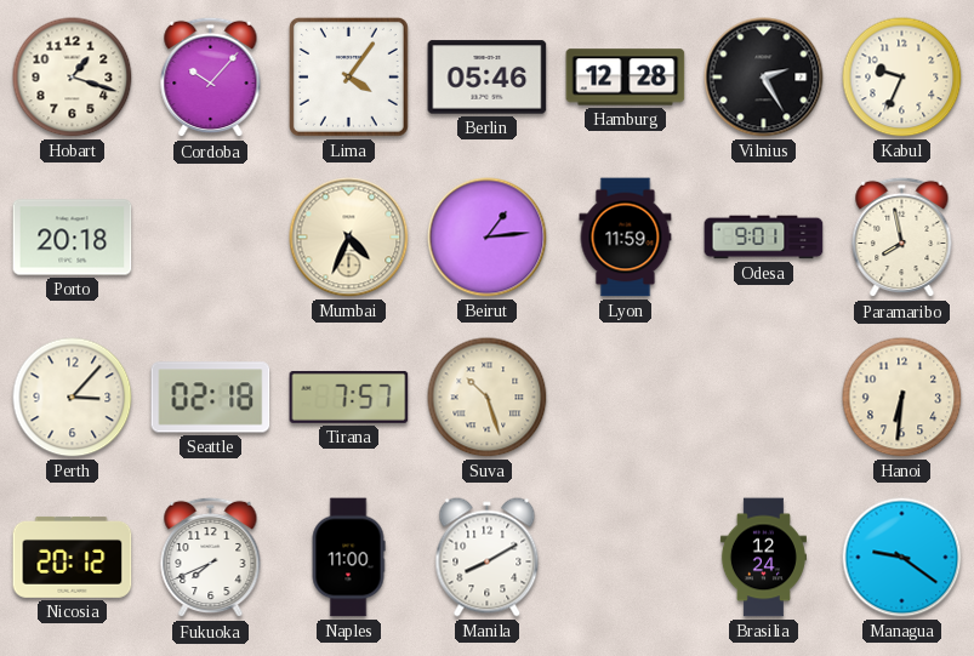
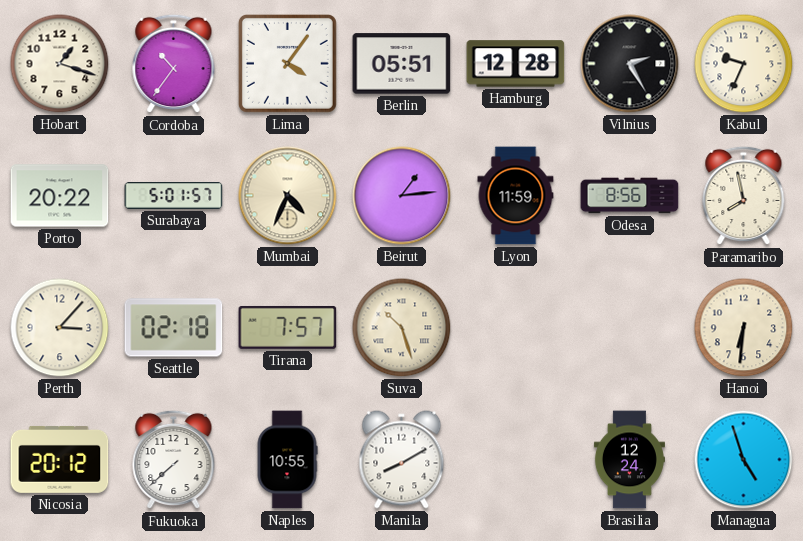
Cordoba: 10:07 -> 10:36
Berlin: 05:46 -> 05:51
Porto: 20:18 -> 20:22
Surabaya: none -> 5:01
Odesa: 9:01 -> 8:56
Fukuoka: 7:41 -> 7:38
Naples: 11:00 -> 10:55
Managua: 9:21 -> 4:57
